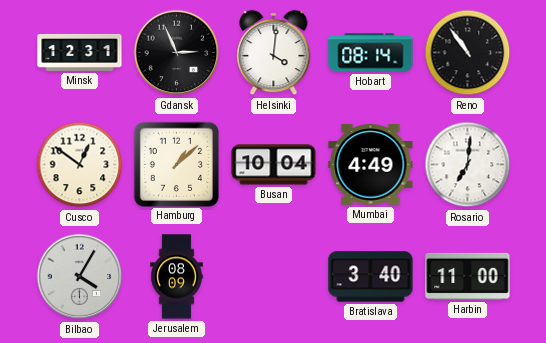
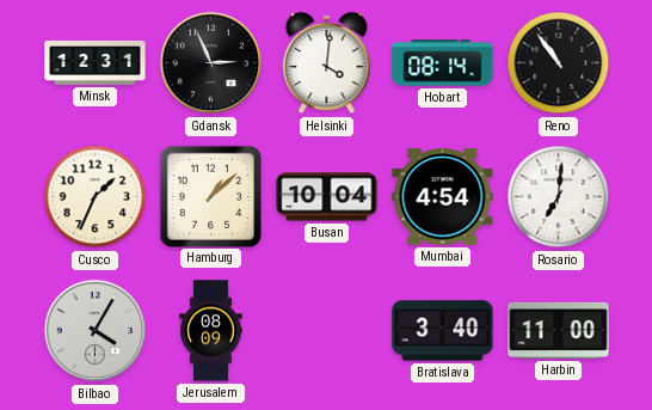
Cusco: 12:51 -> 1:34
Mumbai: 4:49 -> 4:54
